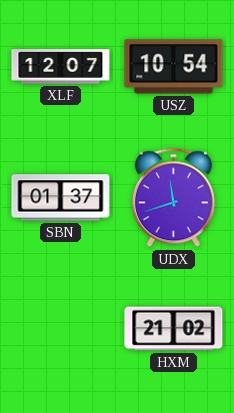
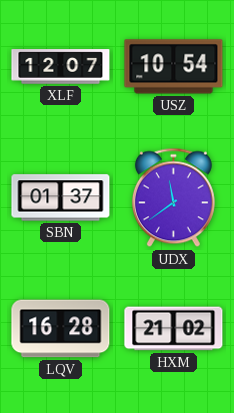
UDX: 11:42 -> 11:39
LQV: none -> 16:28
